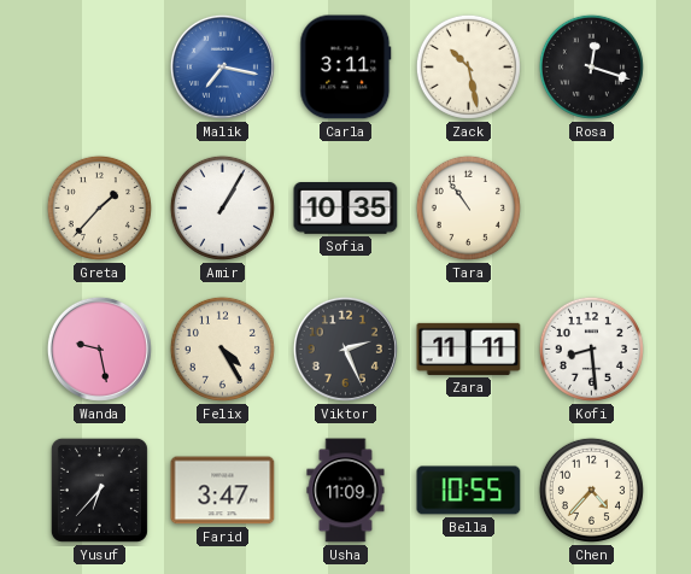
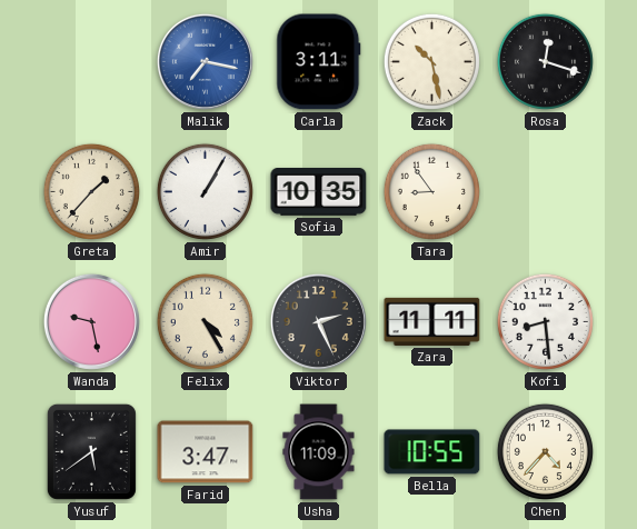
Tara: 10:54 -> 8:54
Yusuf: 6:37 -> 5:39
